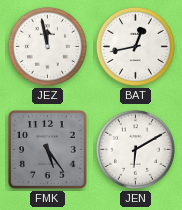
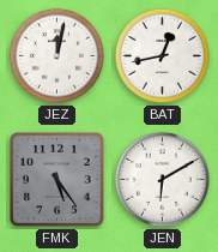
JEZ: 11:58 -> 12:02
